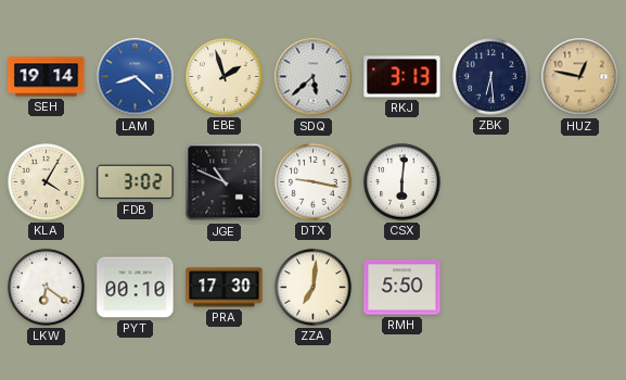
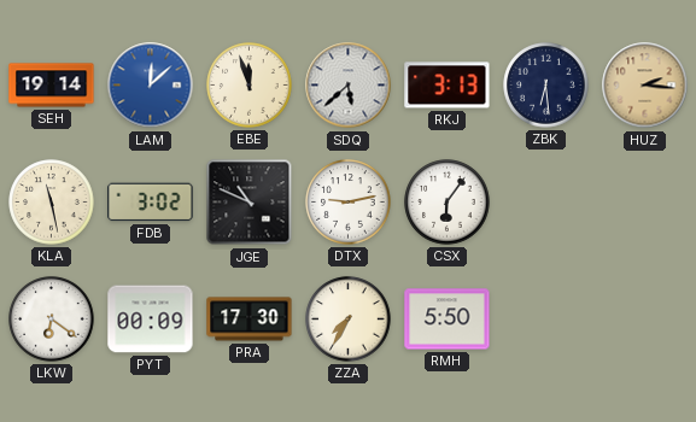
LAM: 8:22 -> 12:08
EBE: 1:57 -> 11:57
HUZ: 12:47 -> 2:16
KLA: 4:05 -> 11:28
DTX: 9:17 -> 9:13
CSX: 6:01 -> 6:06
PYT: 00:10 -> 00:09
ZZA: 7:01 -> 7:35
